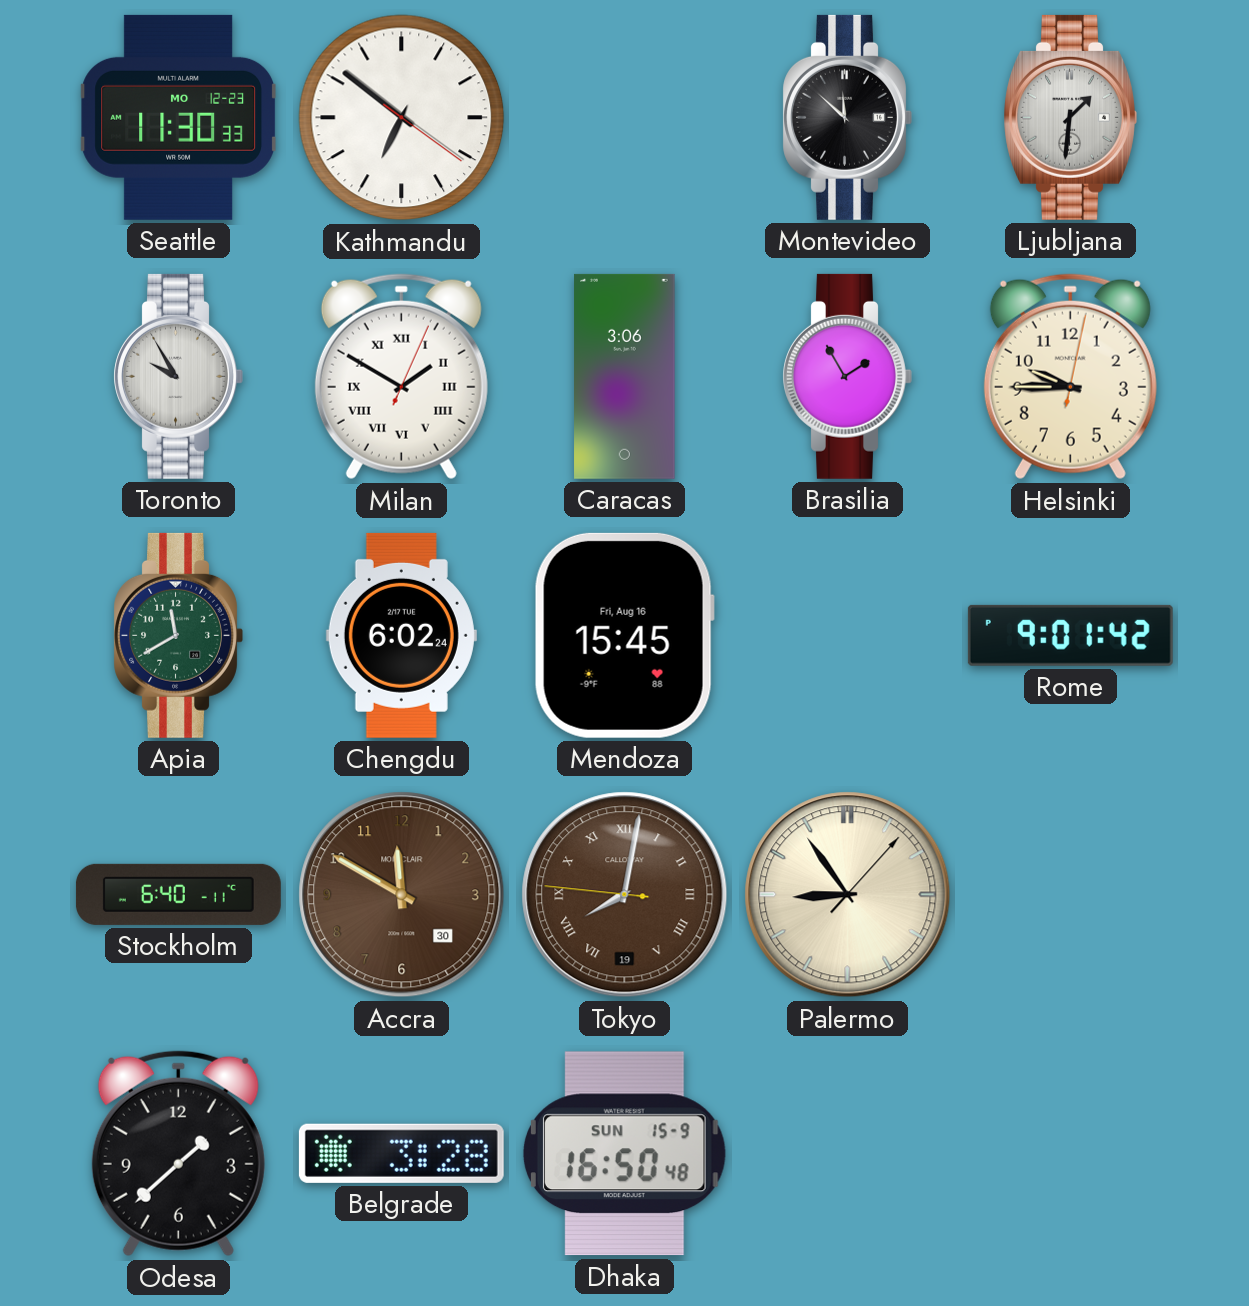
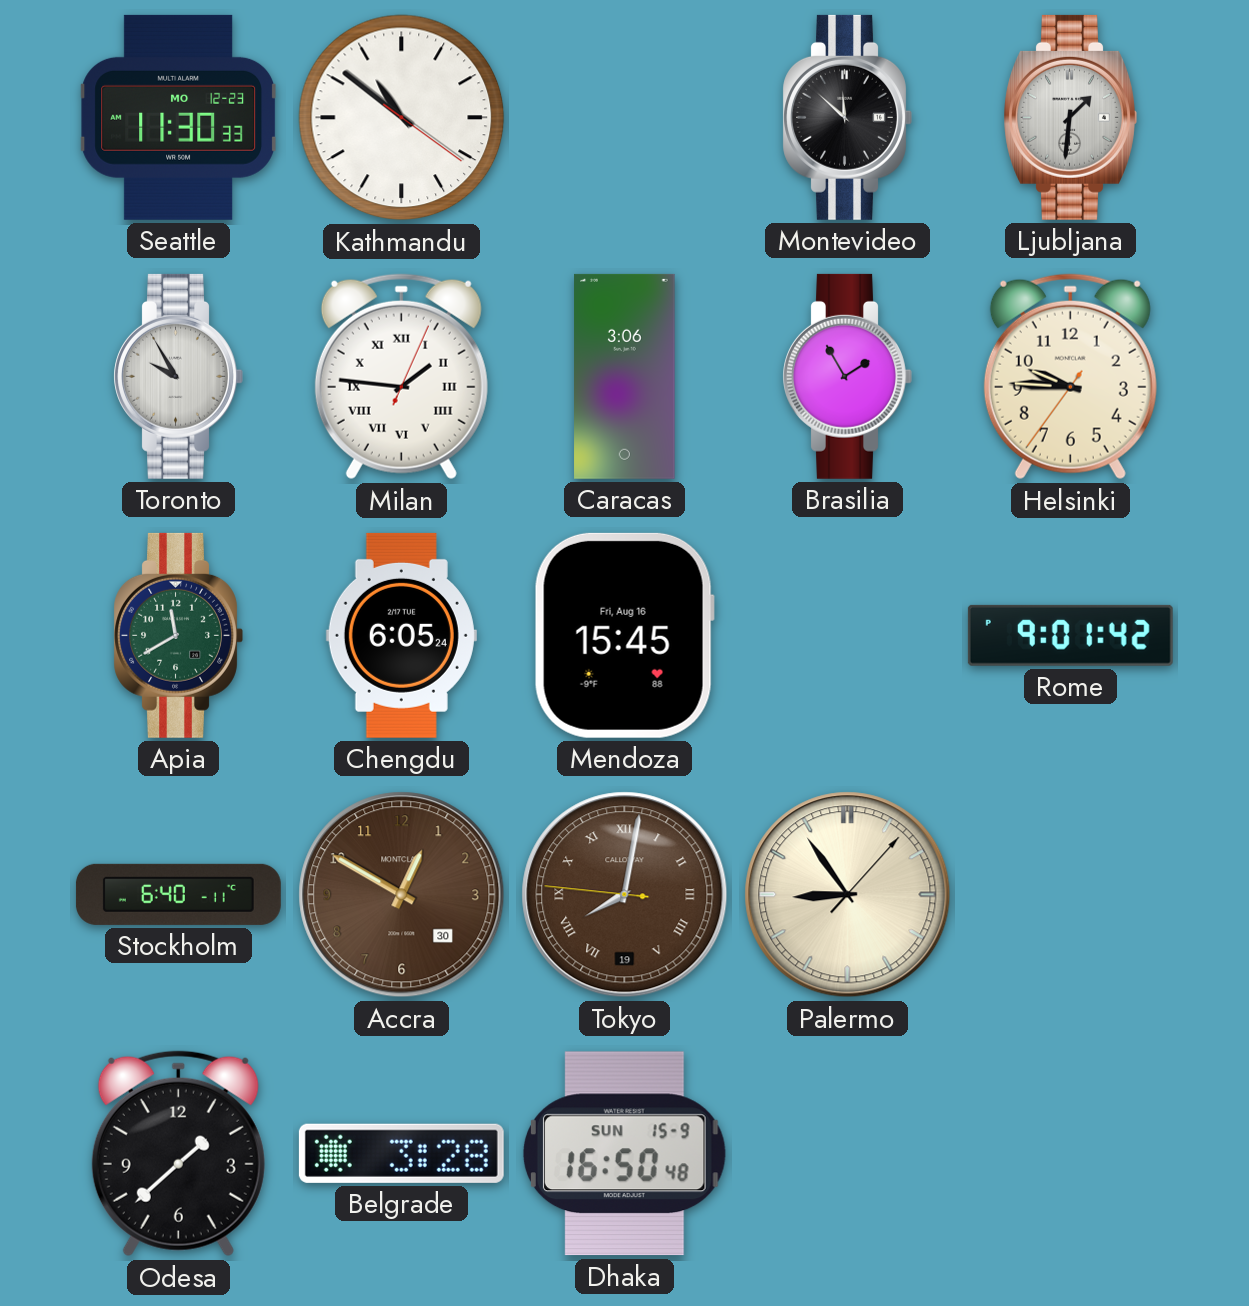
Kathmandu: 6:51 -> 10:51
Milan: 1:50 -> 1:46
Helsinki: 9:45:02 -> 9:45:36
Chengdu: 6:02 -> 6:05
Accra: 11:50 -> 12:50
